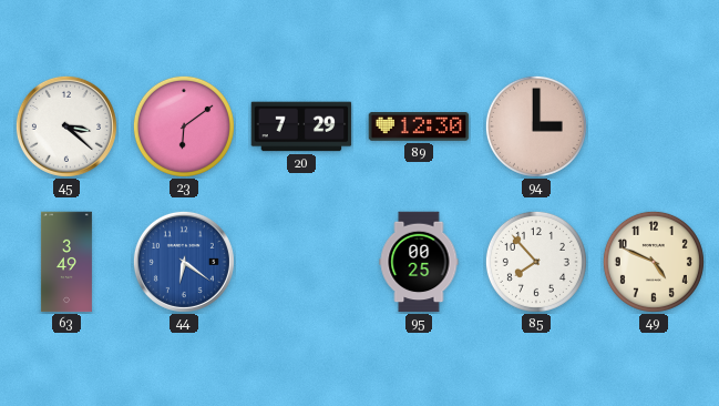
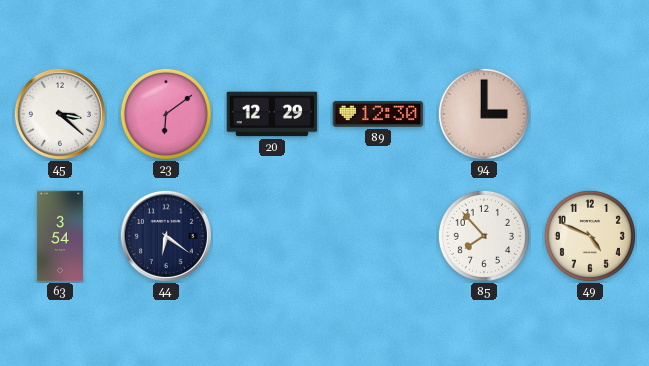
20: 7:29 -> 12:29
63: 3:49 -> 3:54
44 dial: blue -> navy
95: 00:25 -> none
